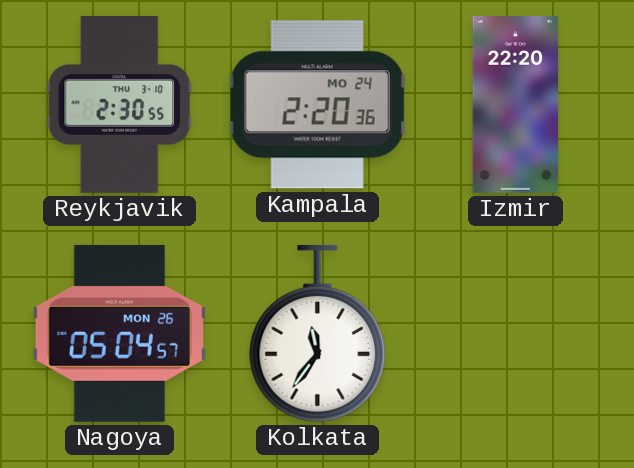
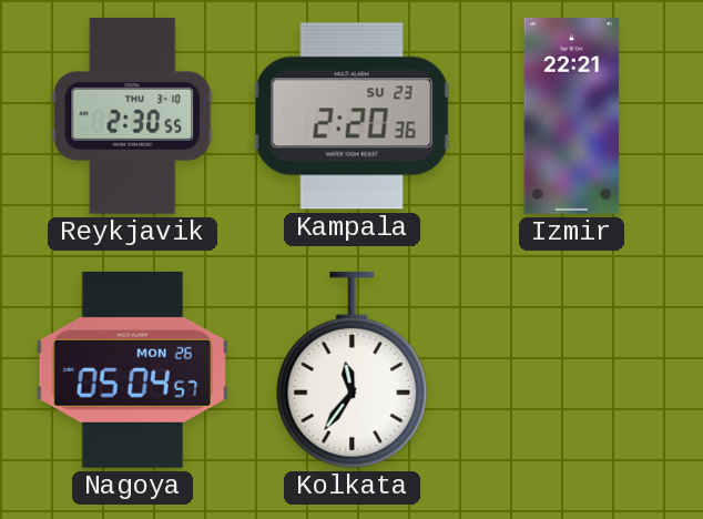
Kampala date: MO 24 -> SU 23
Izmir: 22:20 -> 22:21
